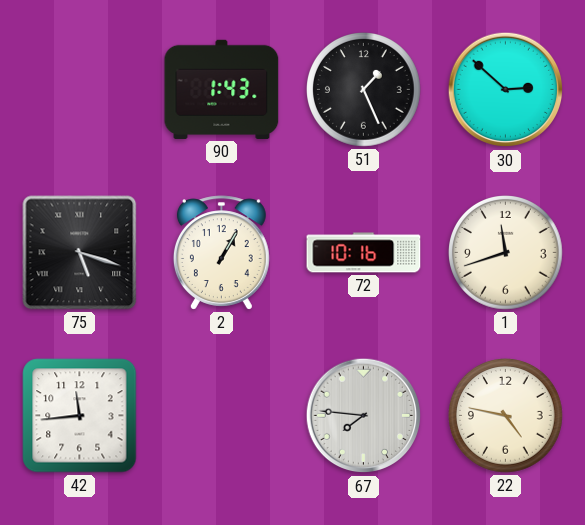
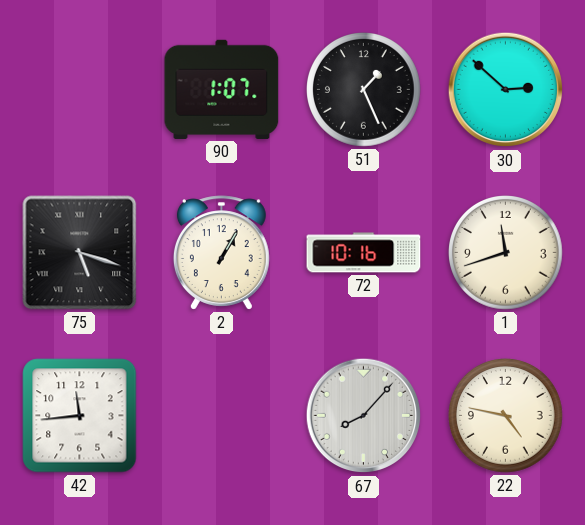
90: 1:43 -> 1:07
67: 7:46 -> 8:07
